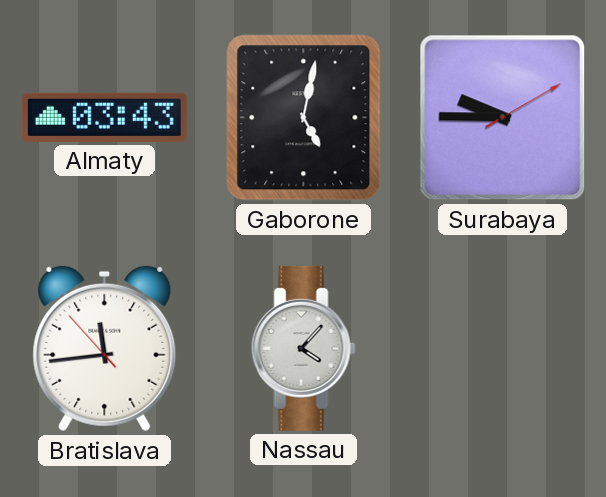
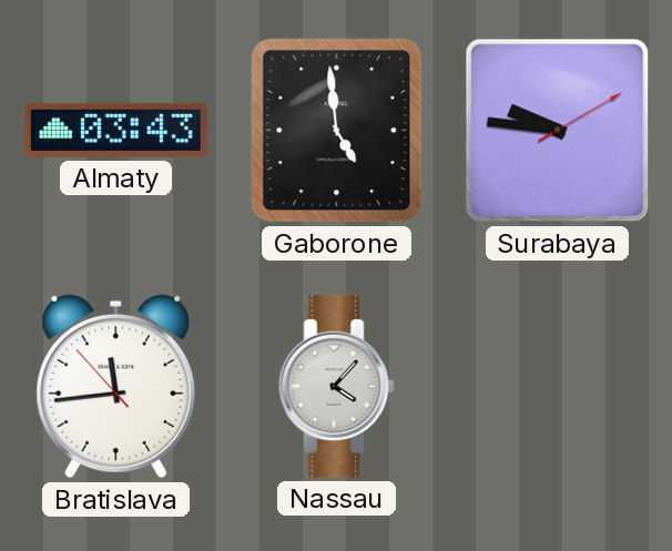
Gaborone: 5:02 -> 4:59
Surabaya: 9:45 -> 9:46
